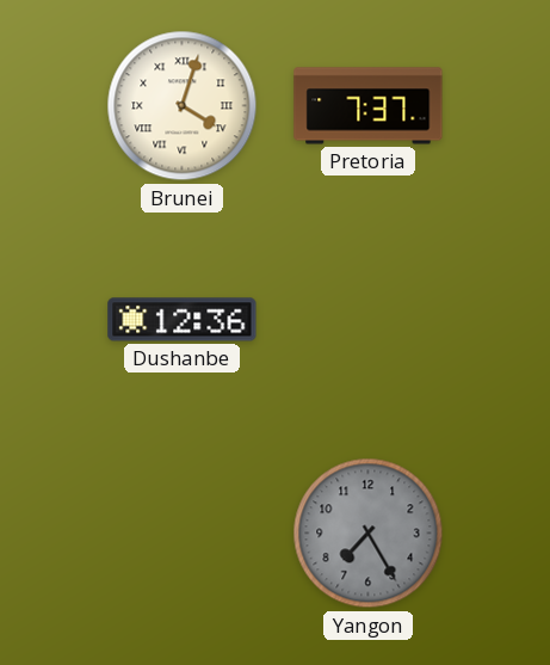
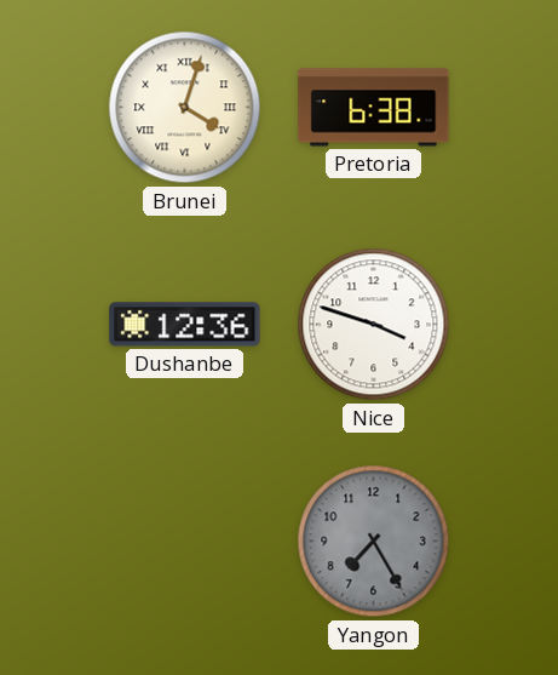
Pretoria: 7:37 -> 6:38
Nice: none -> 3:48
